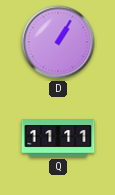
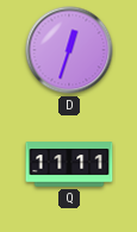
D: 1:05 -> 12:33
